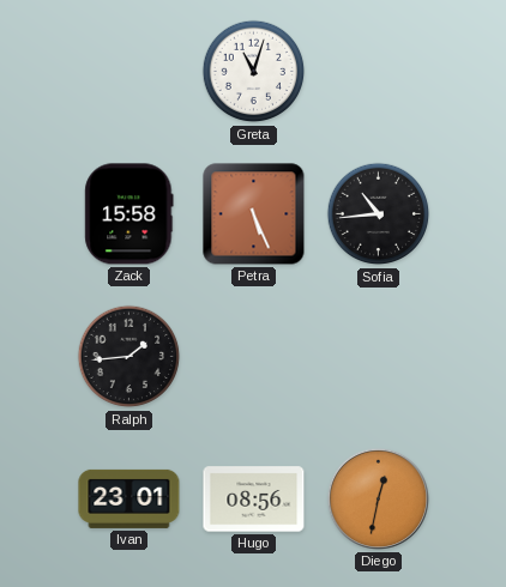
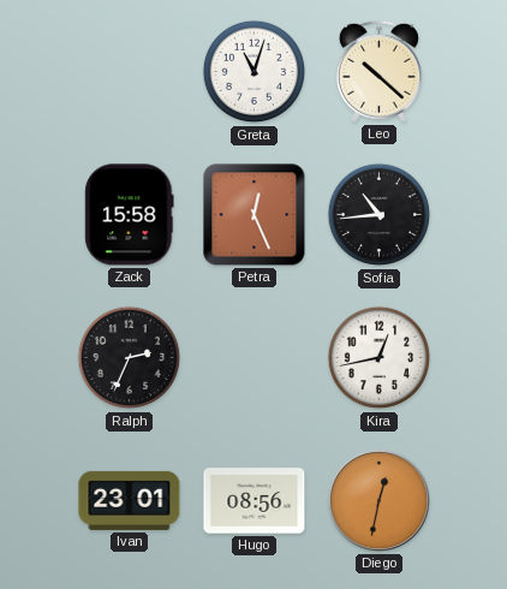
Leo: none -> 10:22
Petra: 5:26 -> 12:26
Ralph: 1:44 -> 2:34
Kira: none -> 12:43
